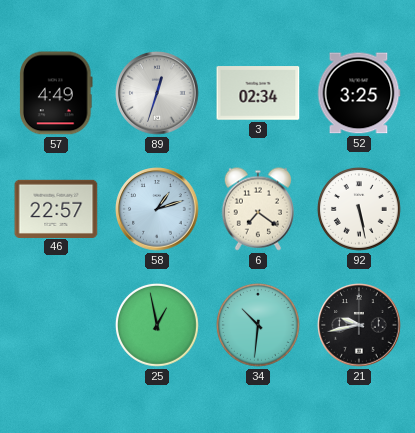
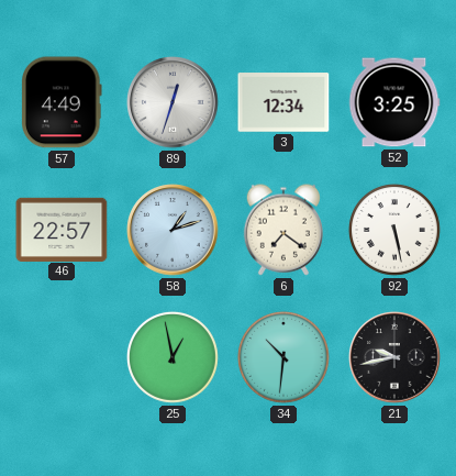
3: 02:34 -> 12:34
